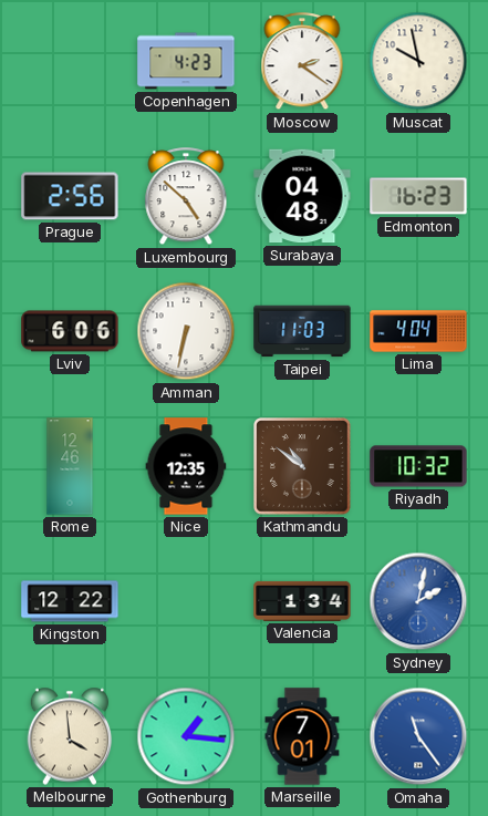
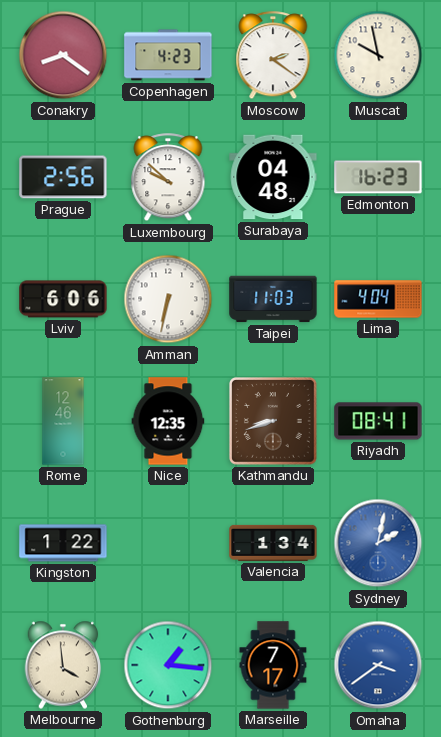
Conakry: none -> 8:21
Luxembourg: 4:52 -> 9:52
Kathmandu: 10:51 -> 8:42
Riyadh: 10:32 -> 08:41
Kingston: 12:22 -> 1:22
Marseille: 7:01 -> 7:17
Omaha: 11:24 -> 3:39
